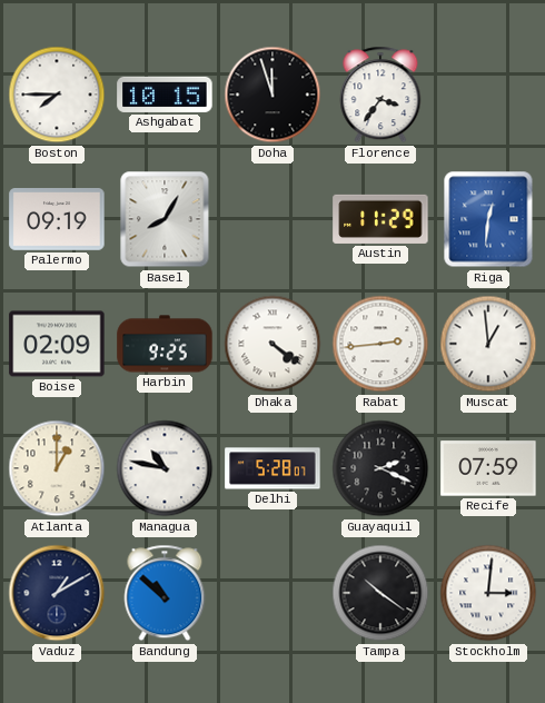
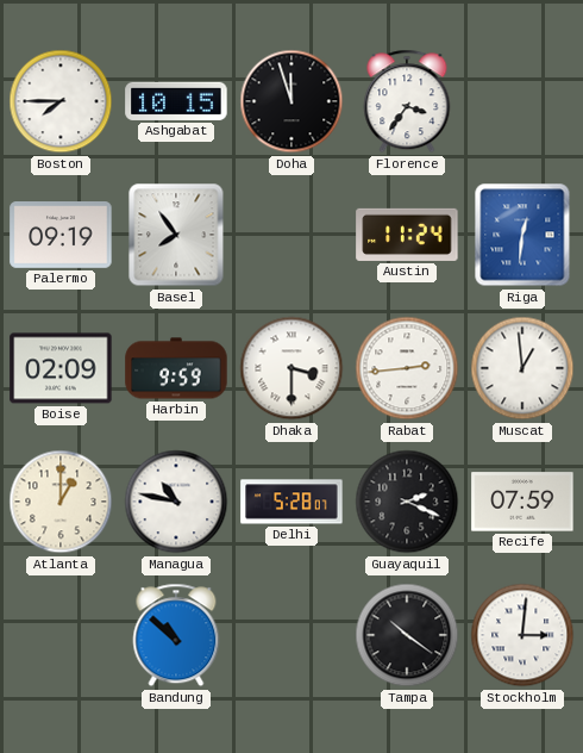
Basel: 8:05 -> 7:54
Austin: 11:29 -> 11:24
Harbin: 9:25 -> 9:59
Dhaka: 4:21 -> 3:30
Vaduz: 1:10 -> none
